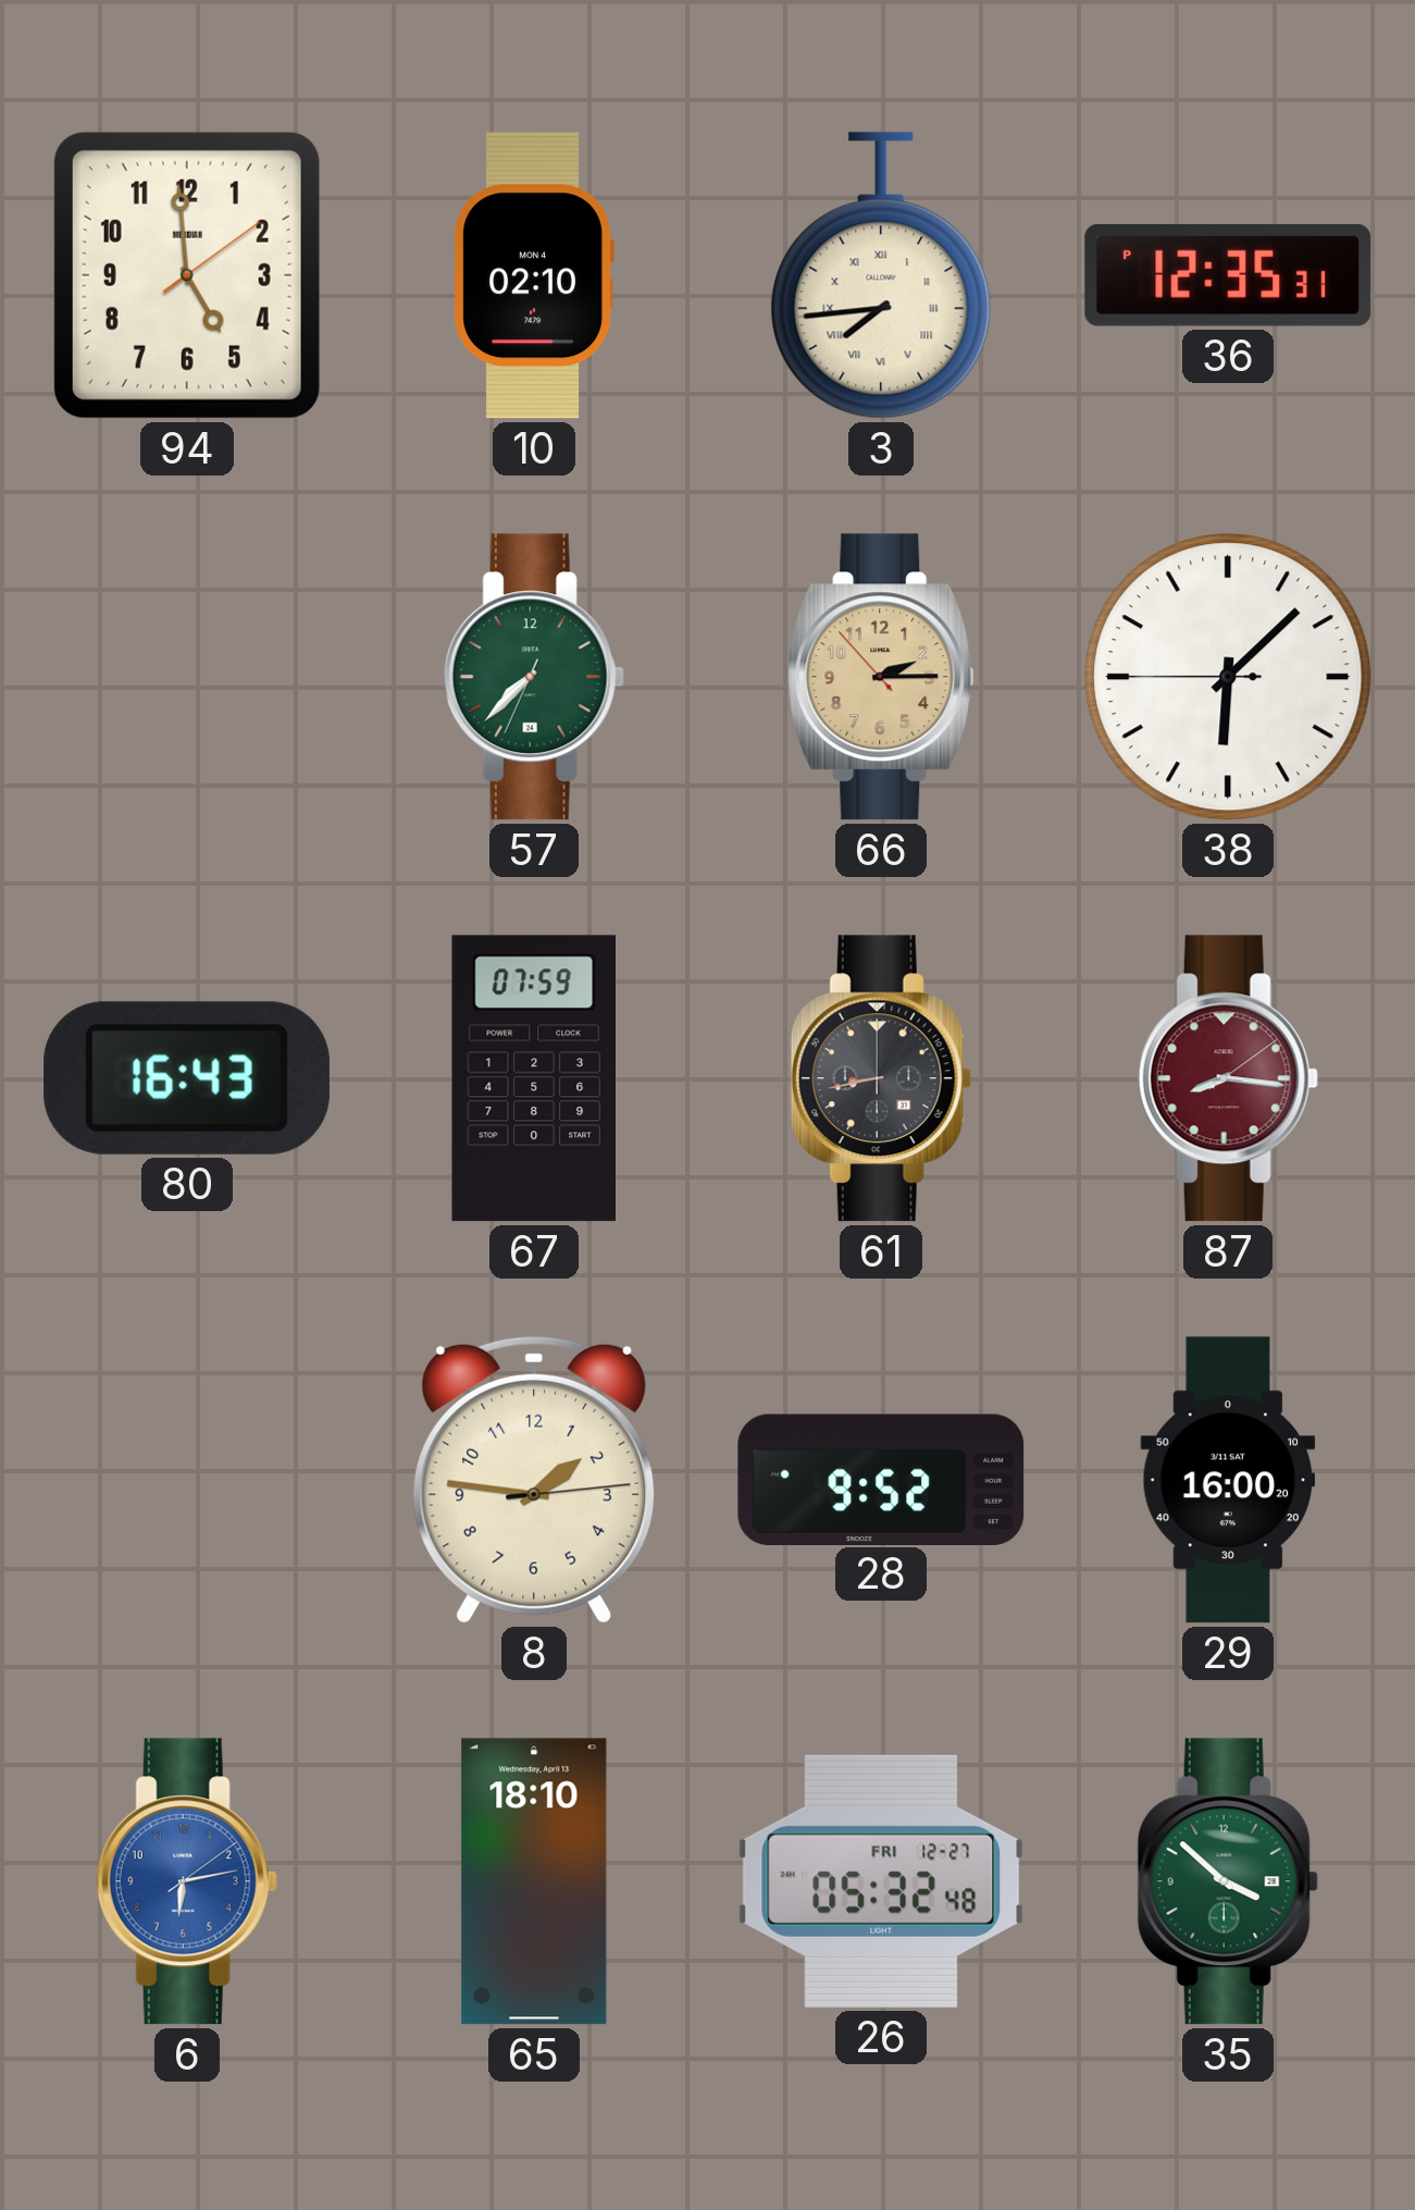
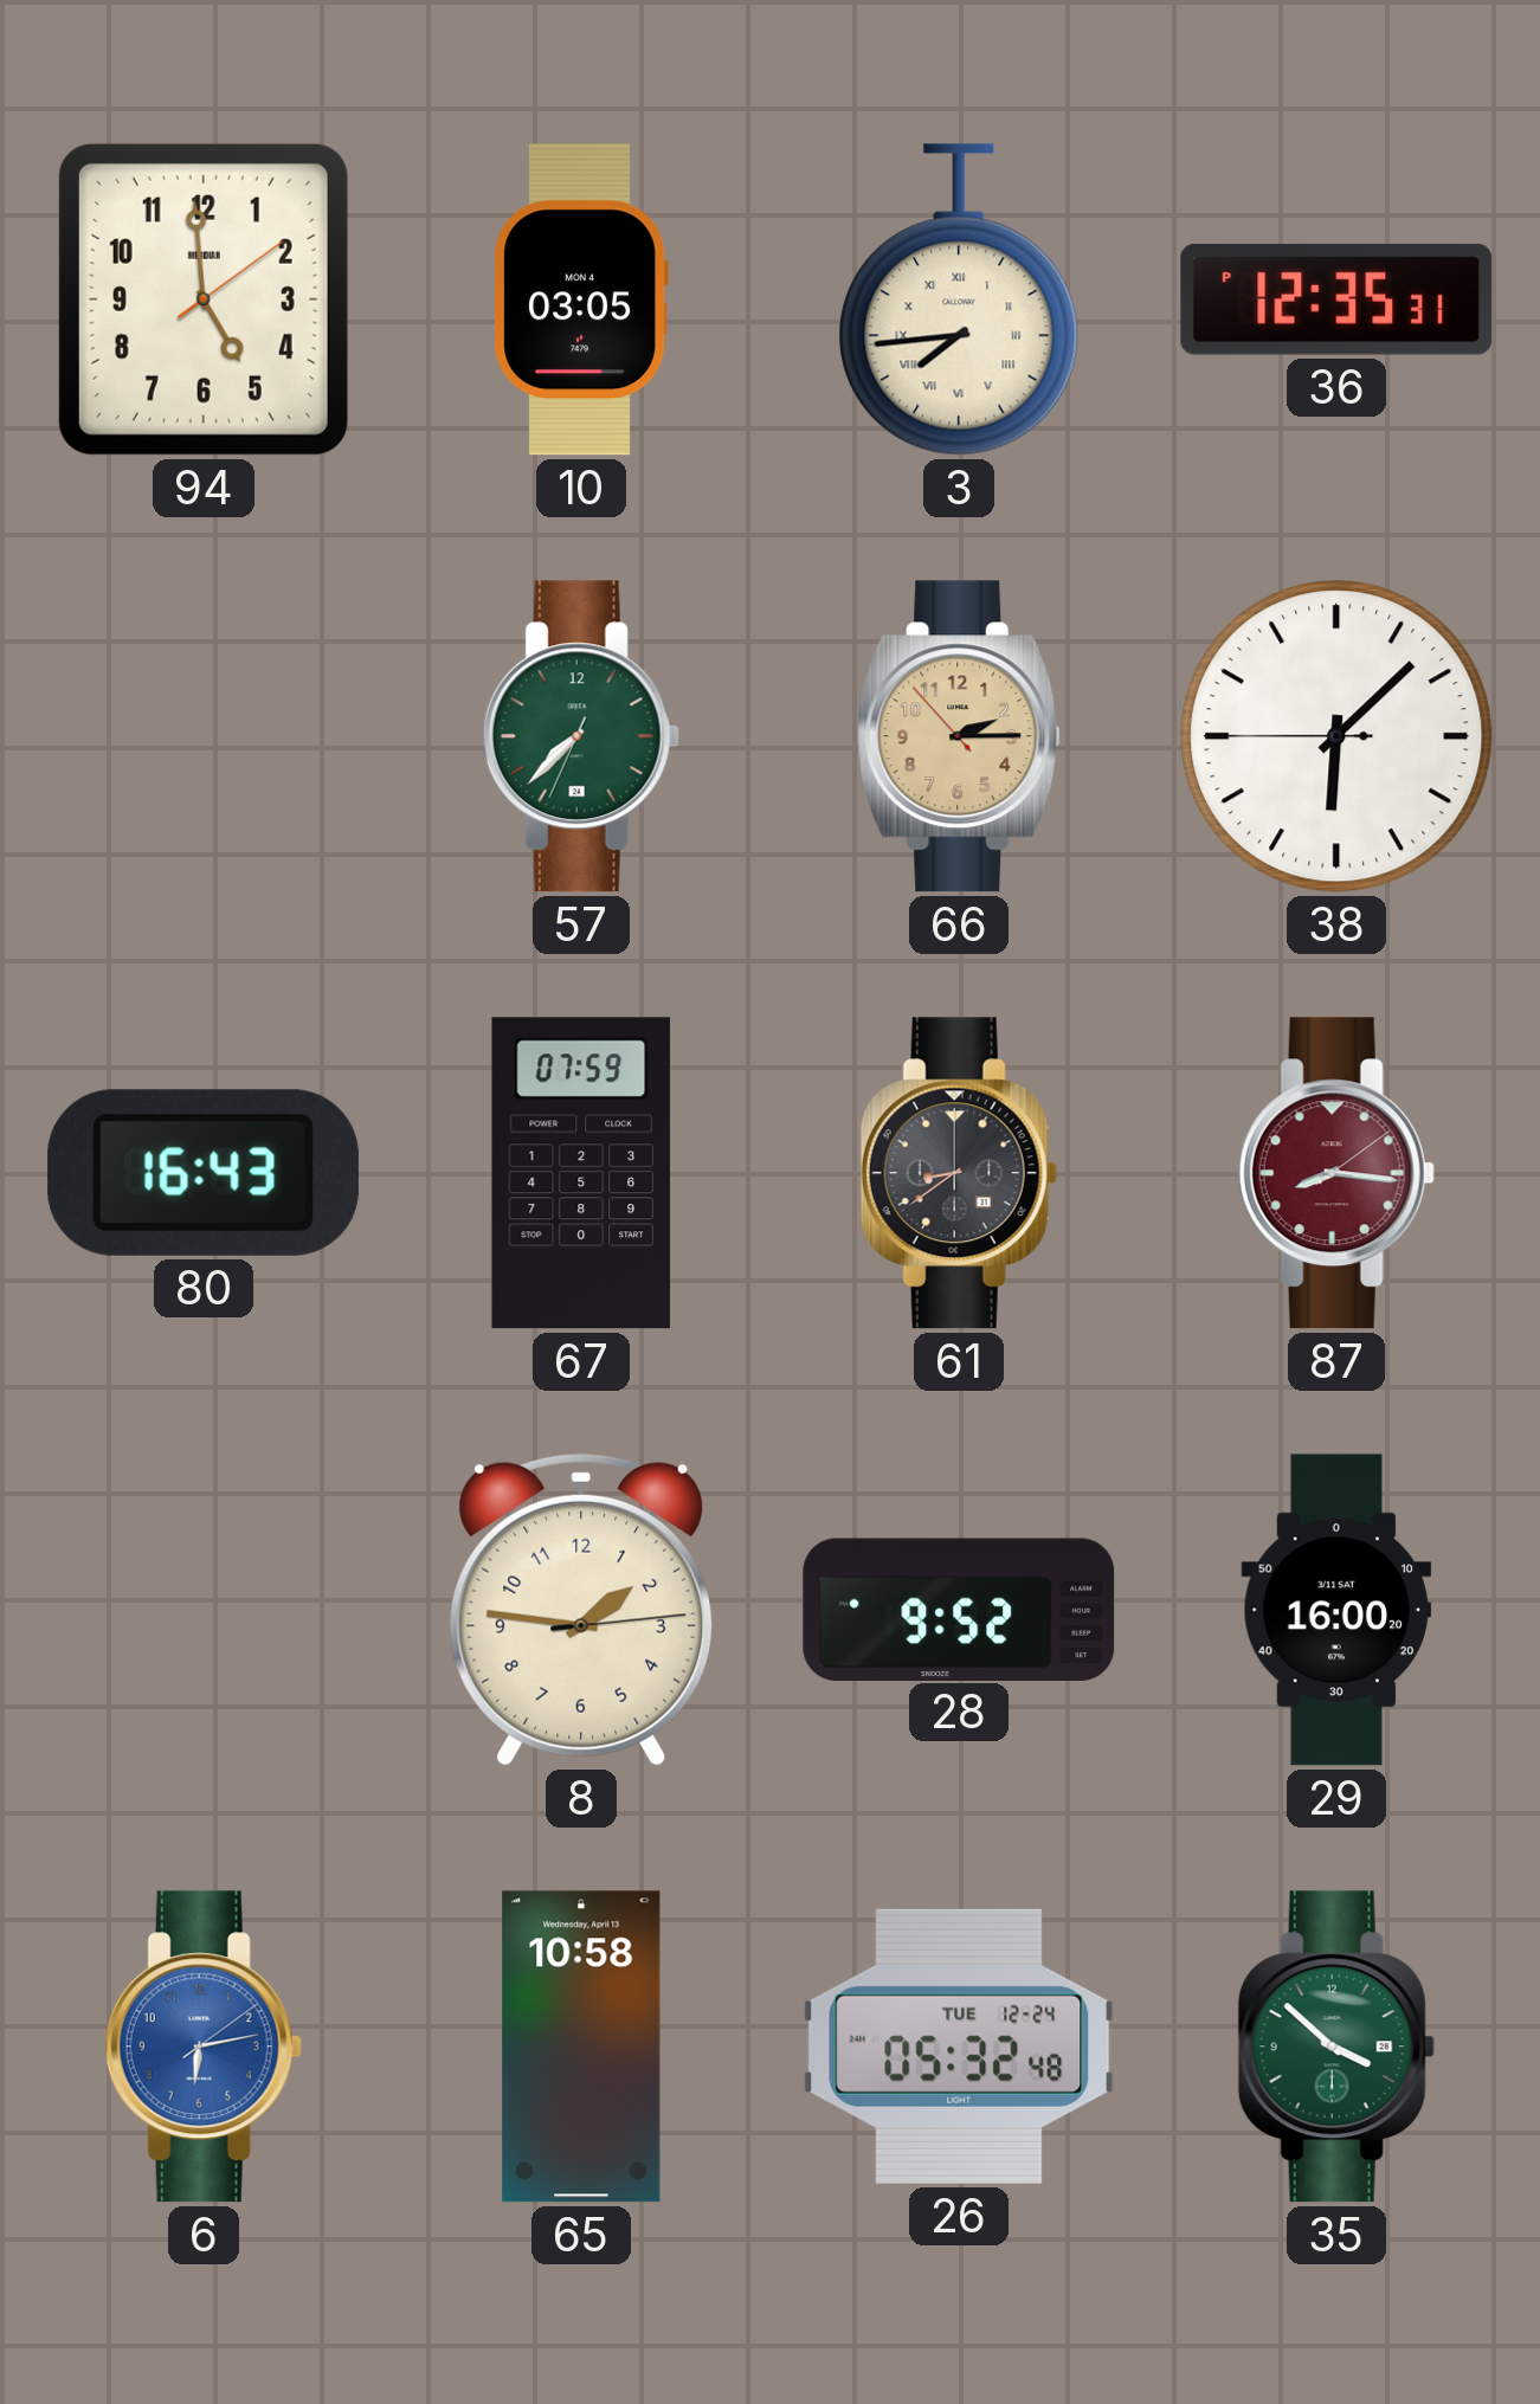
10: 02:10 -> 03:05
61: 8:43 -> 8:39
65: 18:10 -> 10:58
26 date: FRI 12-27 -> TUE 12-24
